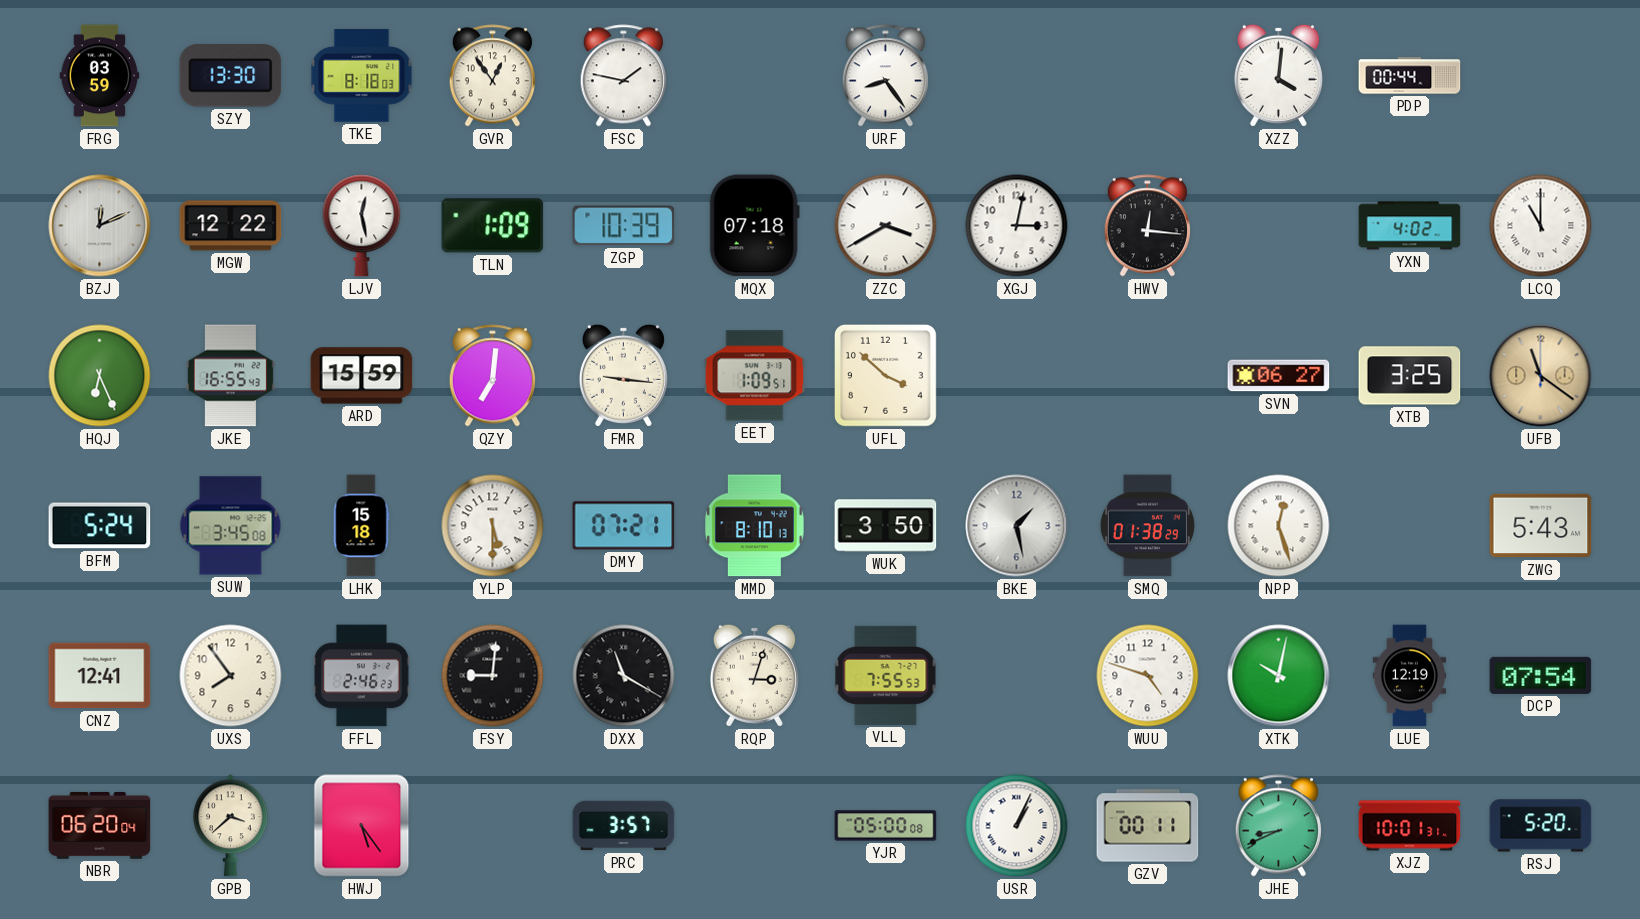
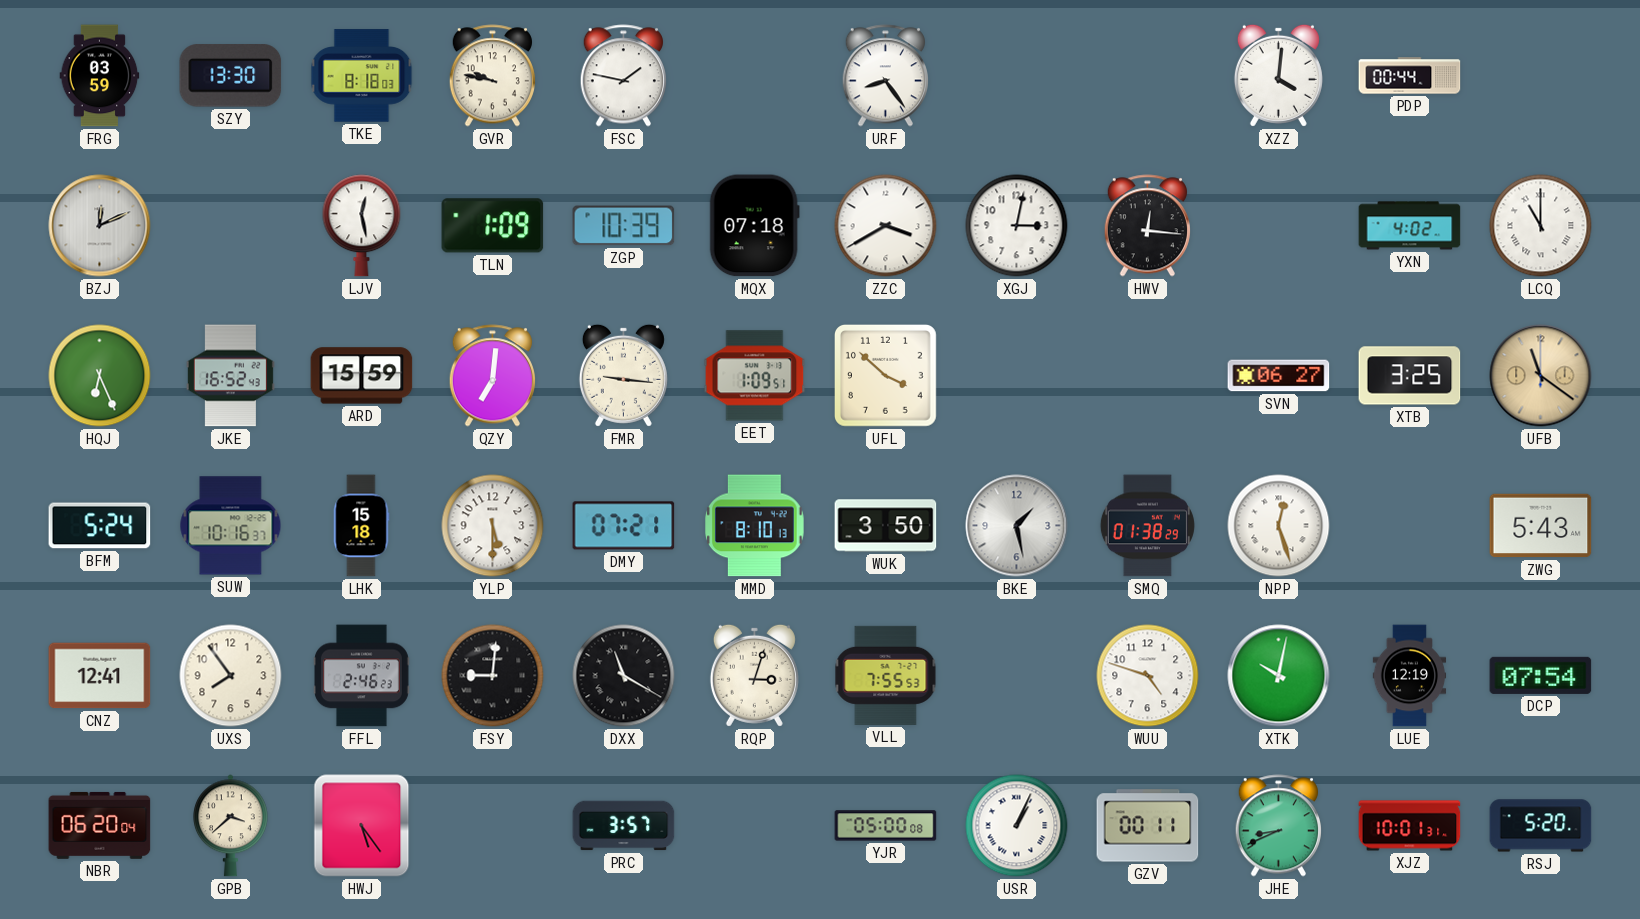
GVR: 12:54 -> 9:47
MGW: 12:22 -> none
JKE: 16:55 -> 16:52
SUW: 3:45 -> 10:16
